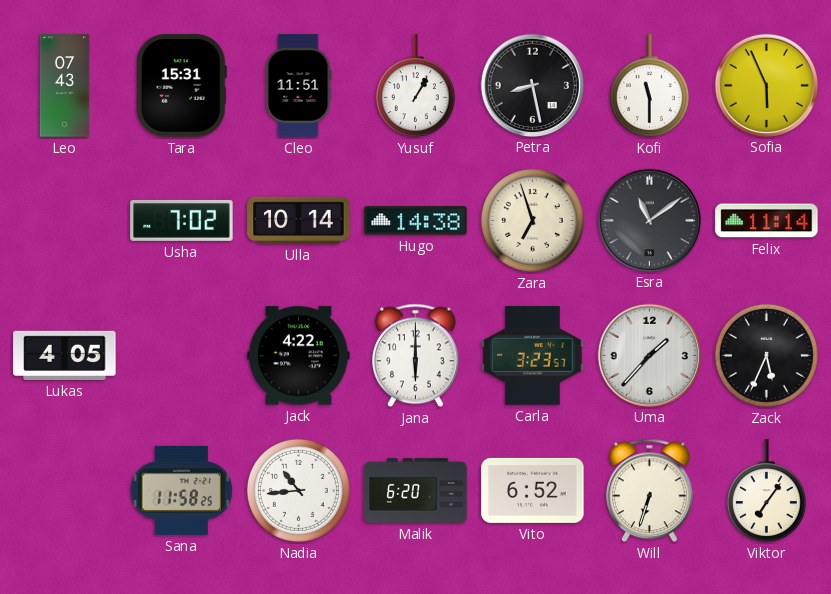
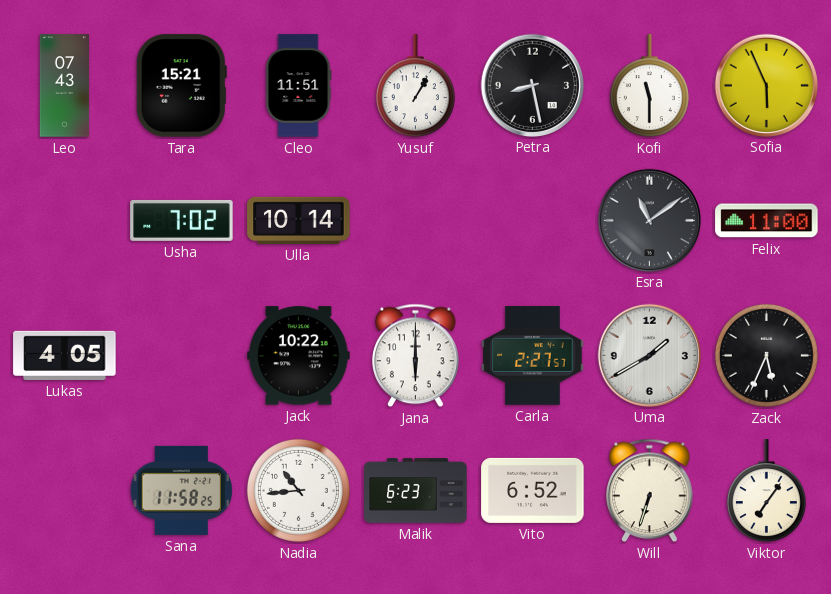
Tara: 15:31 -> 15:21
Hugo: 14:38 -> none
Zara: 6:57 -> none
Felix: 11:14 -> 11:00
Jack: 4:22 -> 10:22
Carla: 3:23 -> 2:27
Uma: 1:37 -> 1:40
Malik: 6:20 -> 6:23
